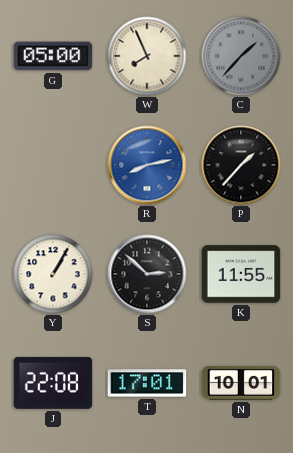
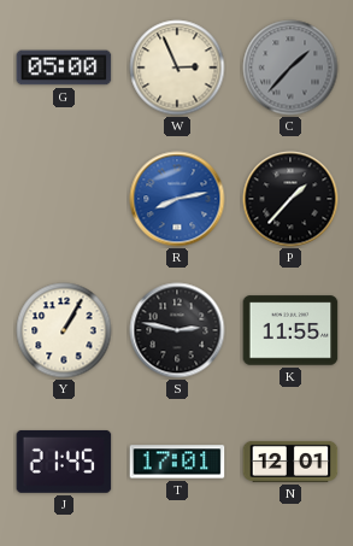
W: 7:56 -> 2:56
S: 2:52 -> 2:47
J: 22:08 -> 21:45
N: 10:01 -> 12:01
